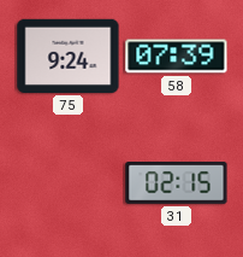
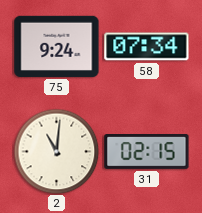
58: 07:39 -> 07:34
2: none -> 11:01
